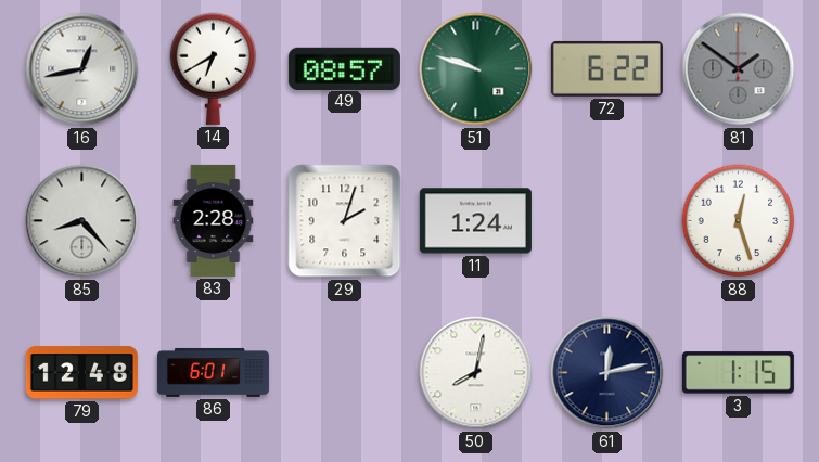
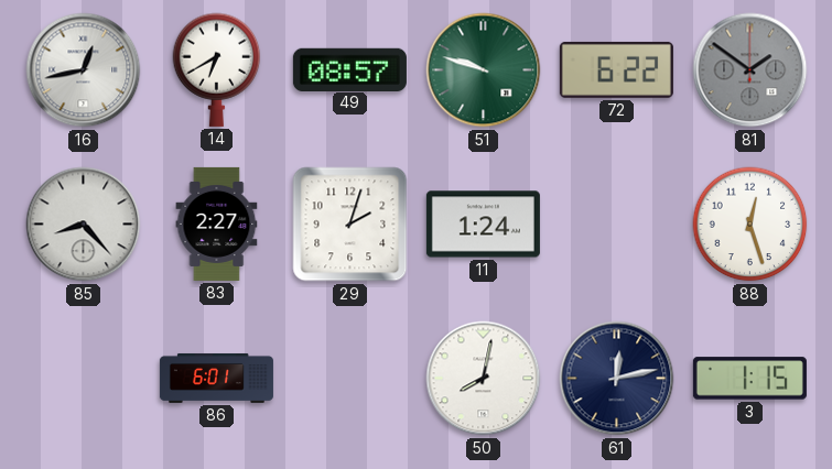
83: 2:28 -> 2:27
79: 12:48 -> none
